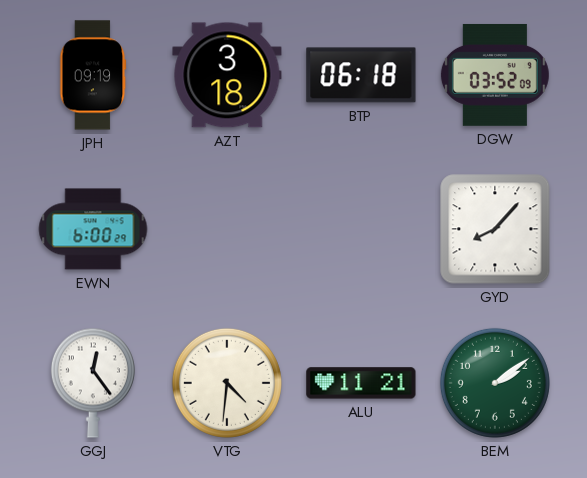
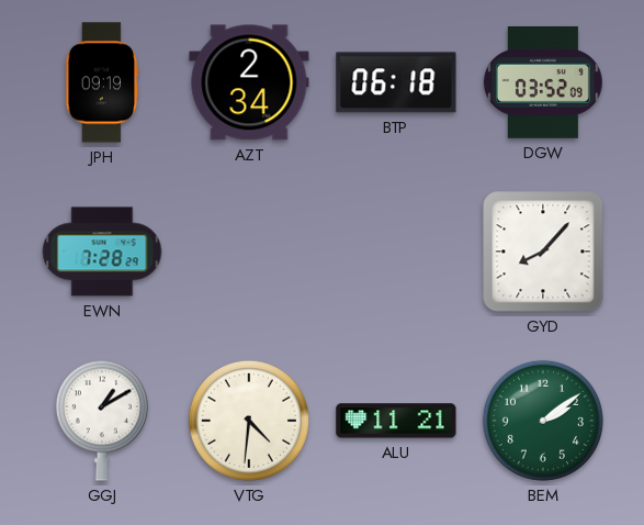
AZT: 3:18 -> 2:34
EWN: 6:00 -> 7:28
GGJ: 12:24 -> 1:10
